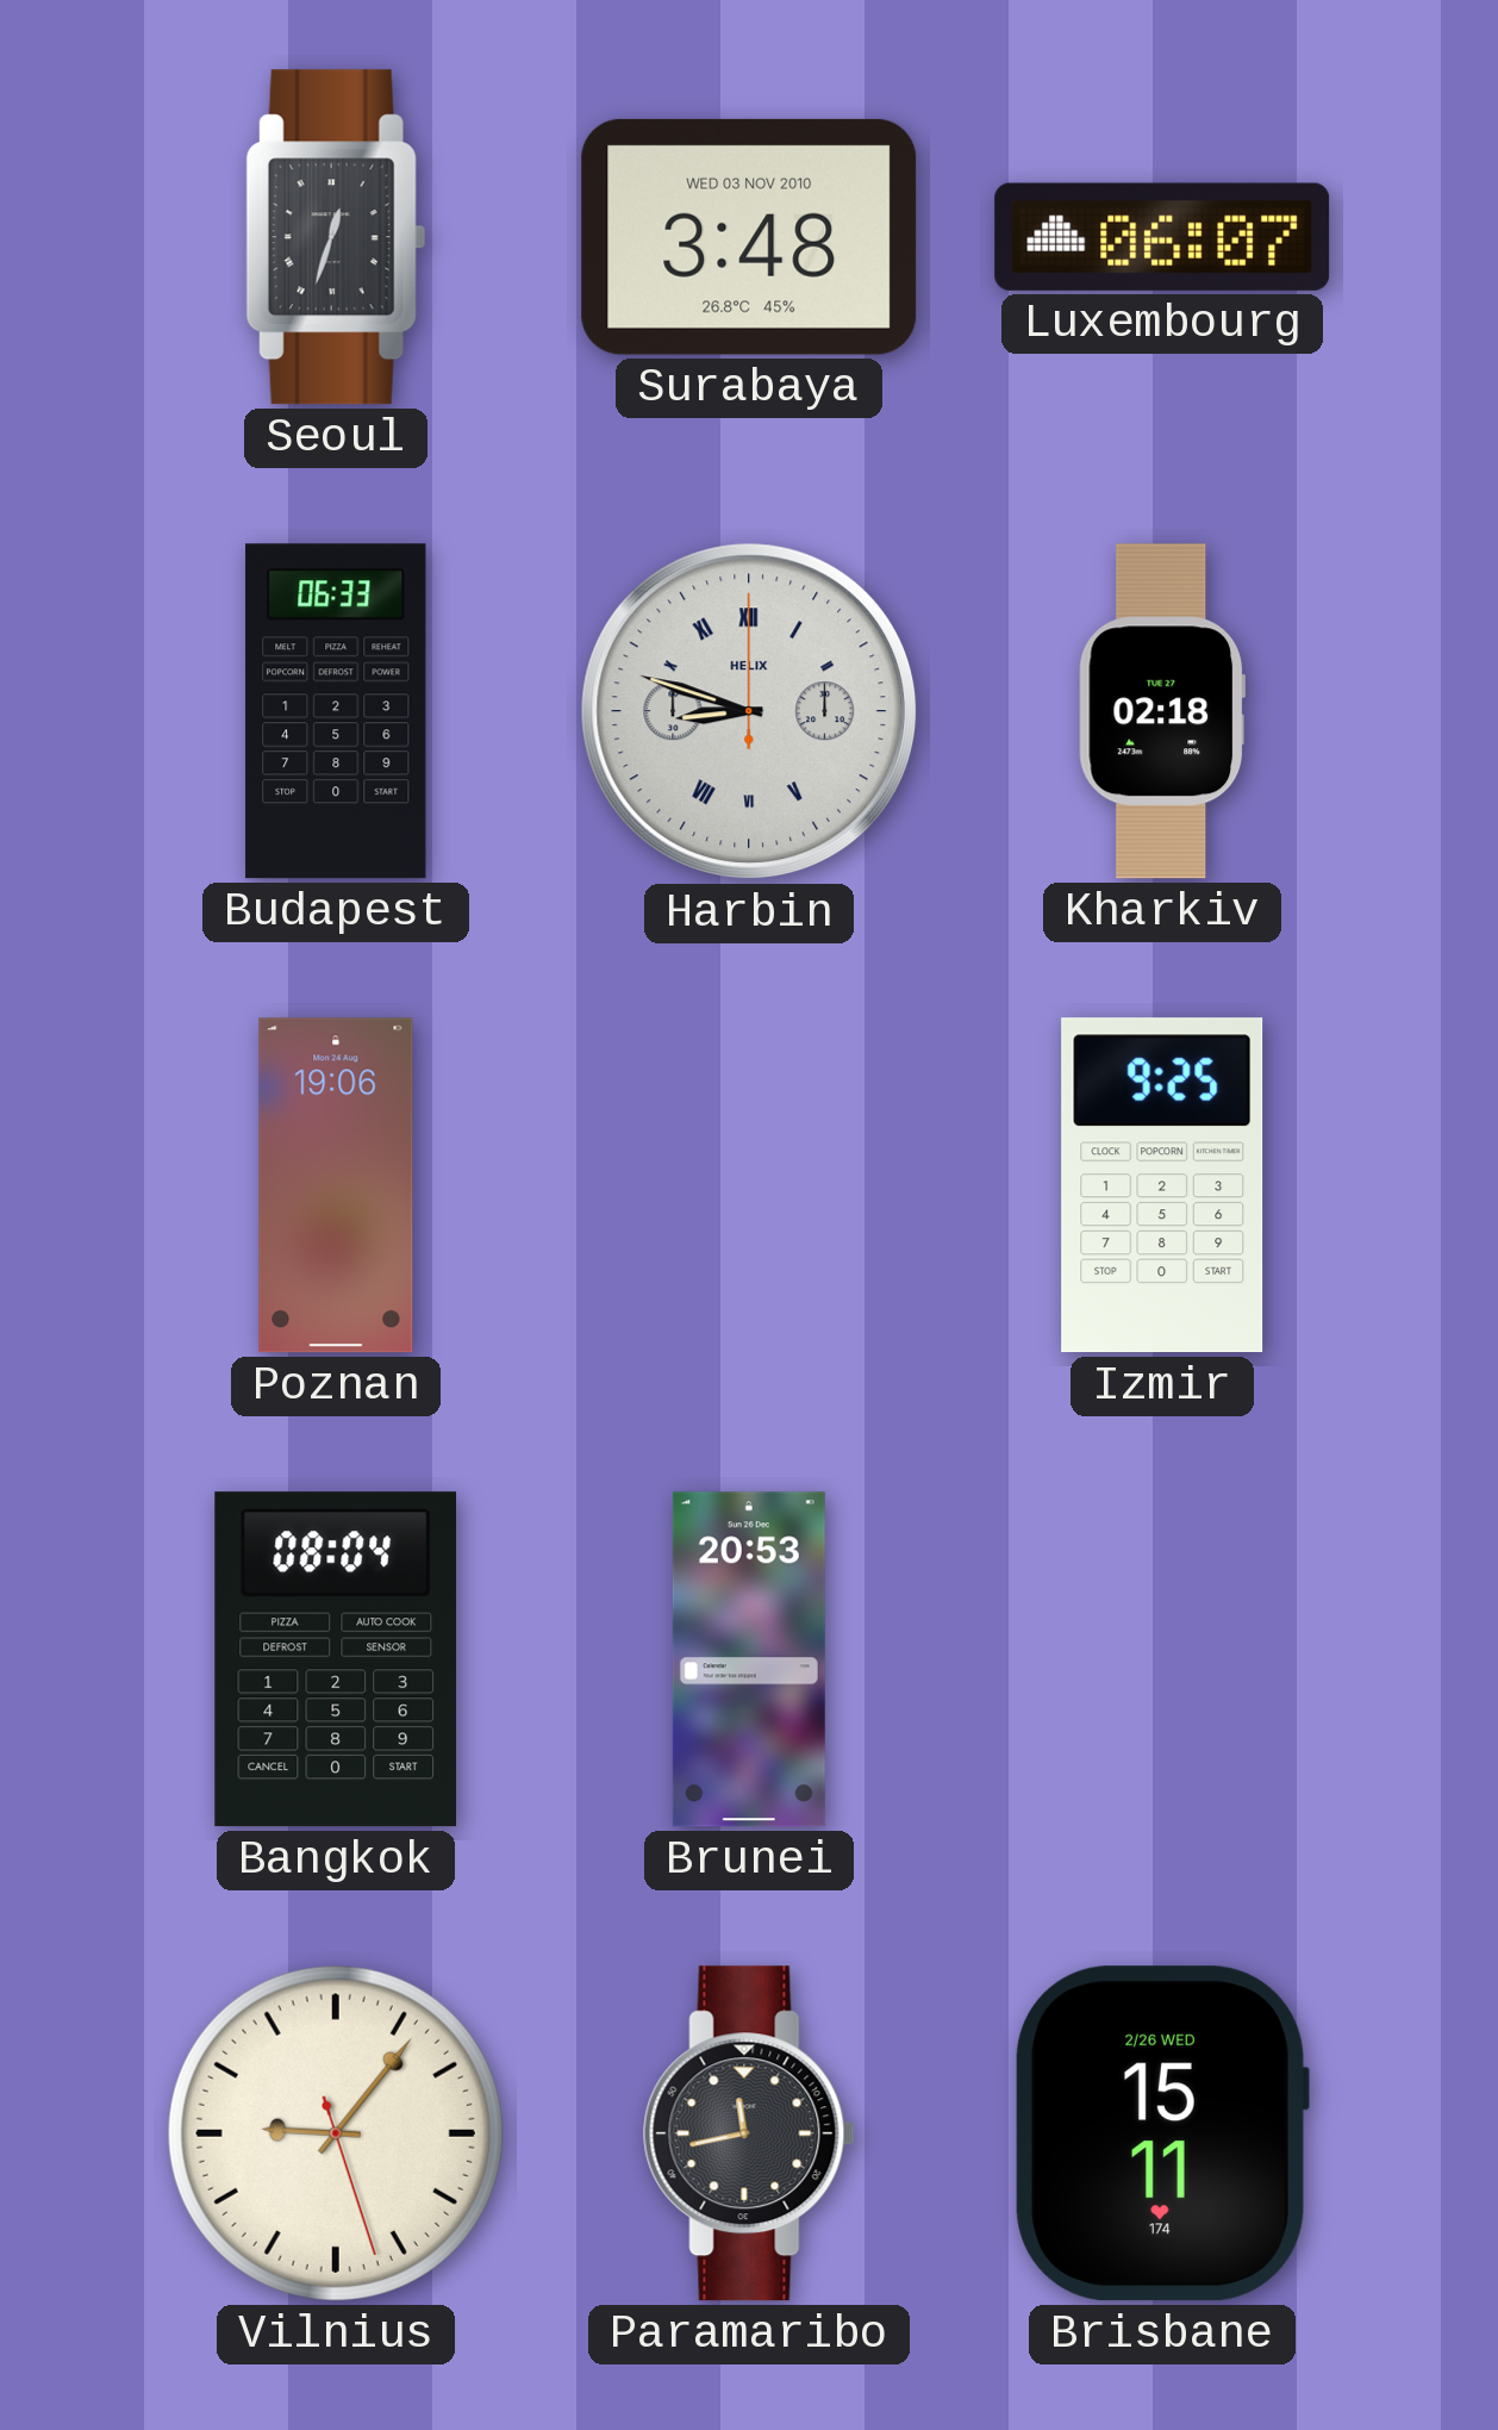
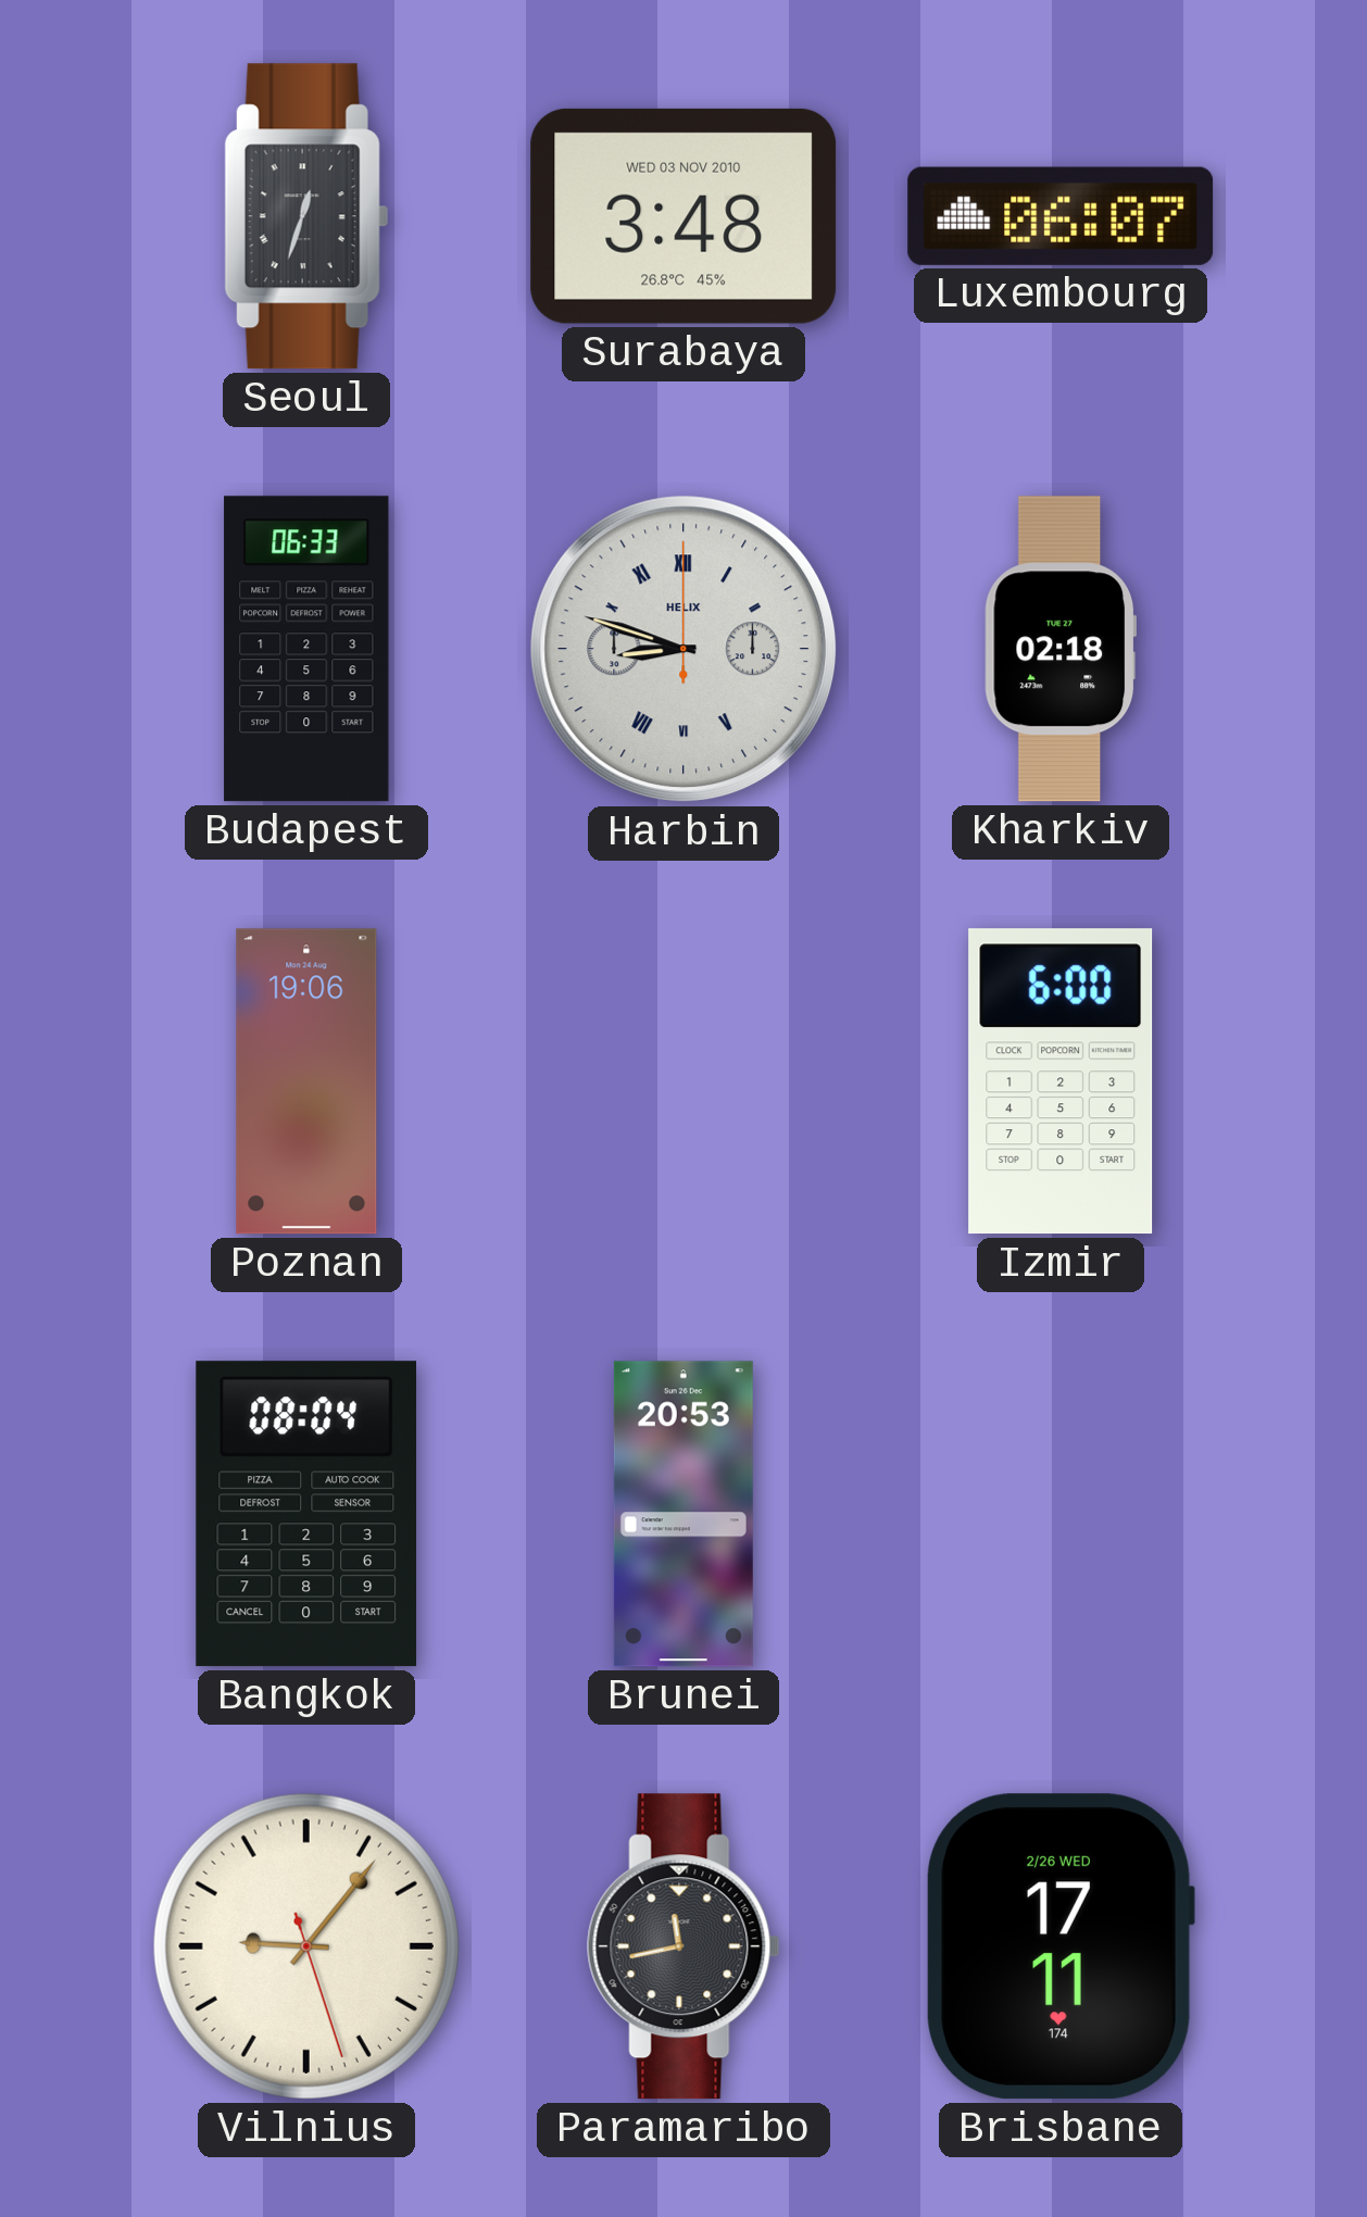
Izmir: 9:25 -> 6:00
Brisbane: 15:11 -> 17:11
